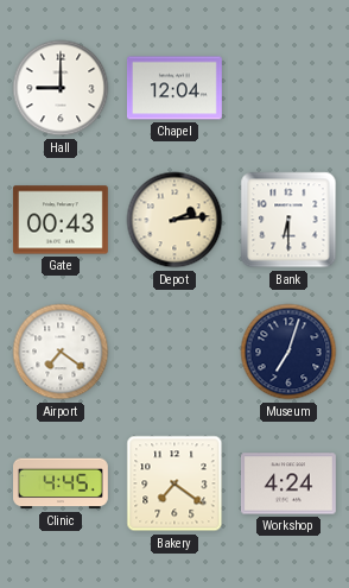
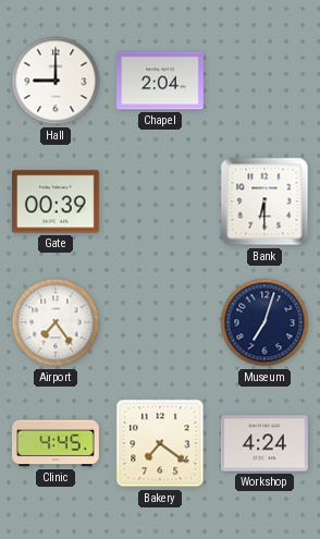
Chapel: 12:04 -> 2:04
Gate: 00:43 -> 00:39
Depot: 2:14 -> none
Airport: 7:21 -> 7:24
